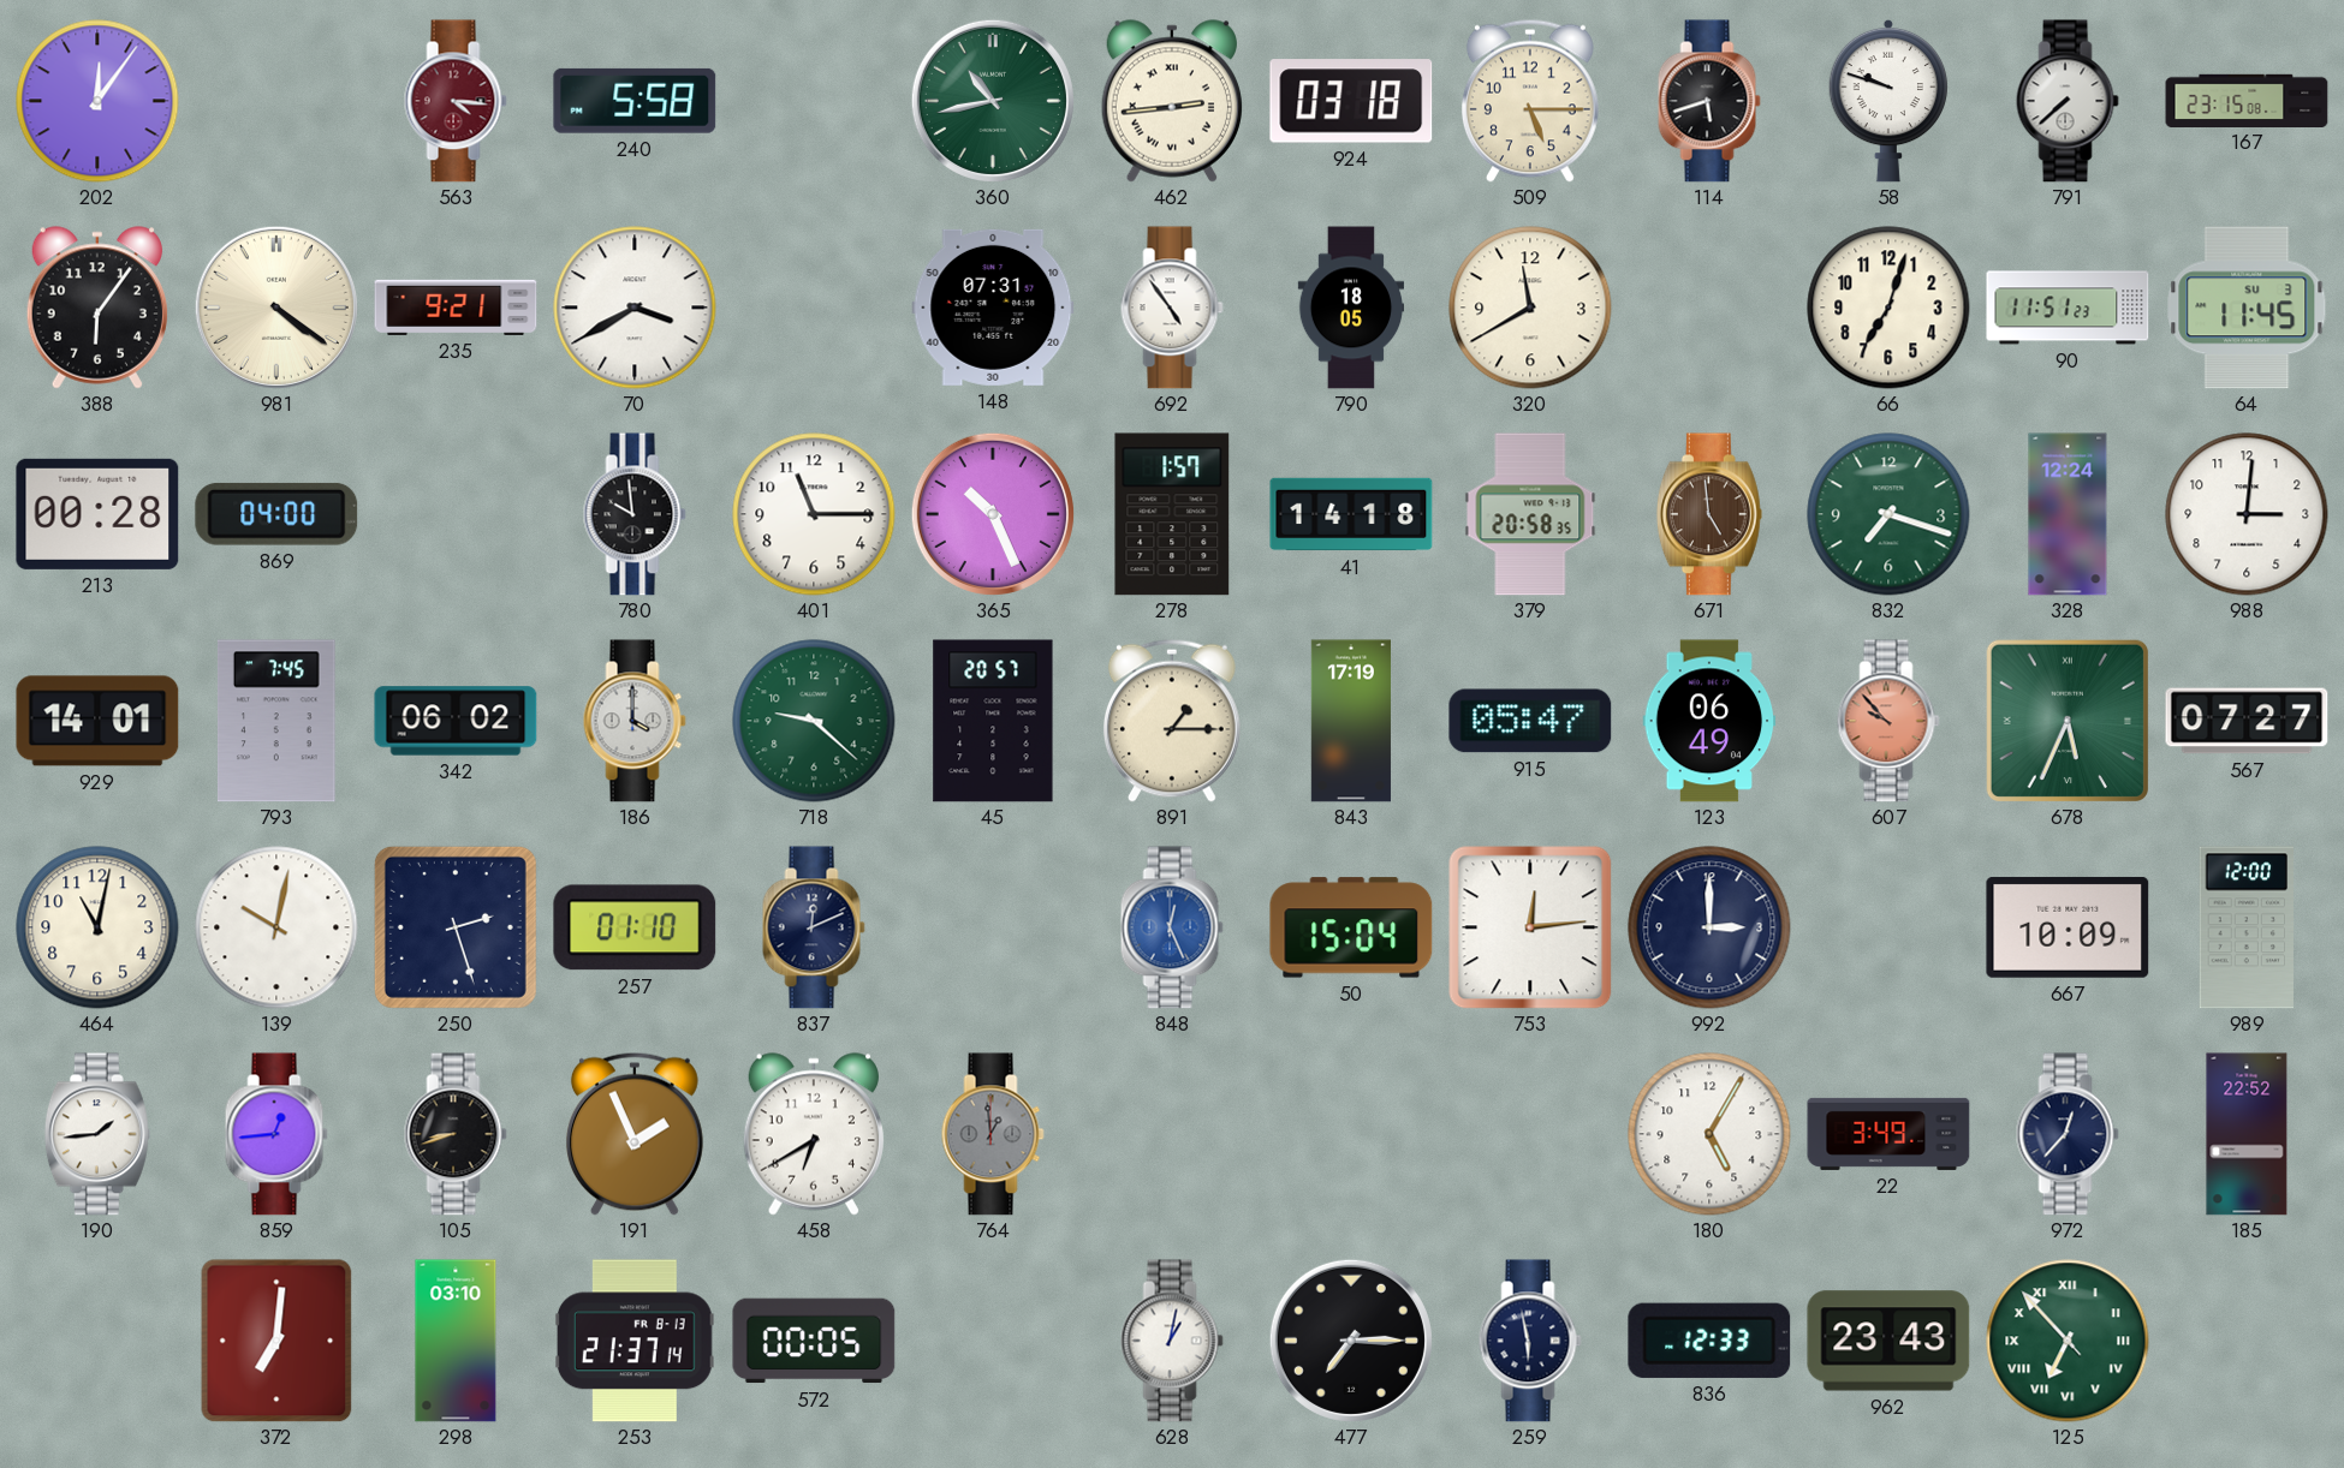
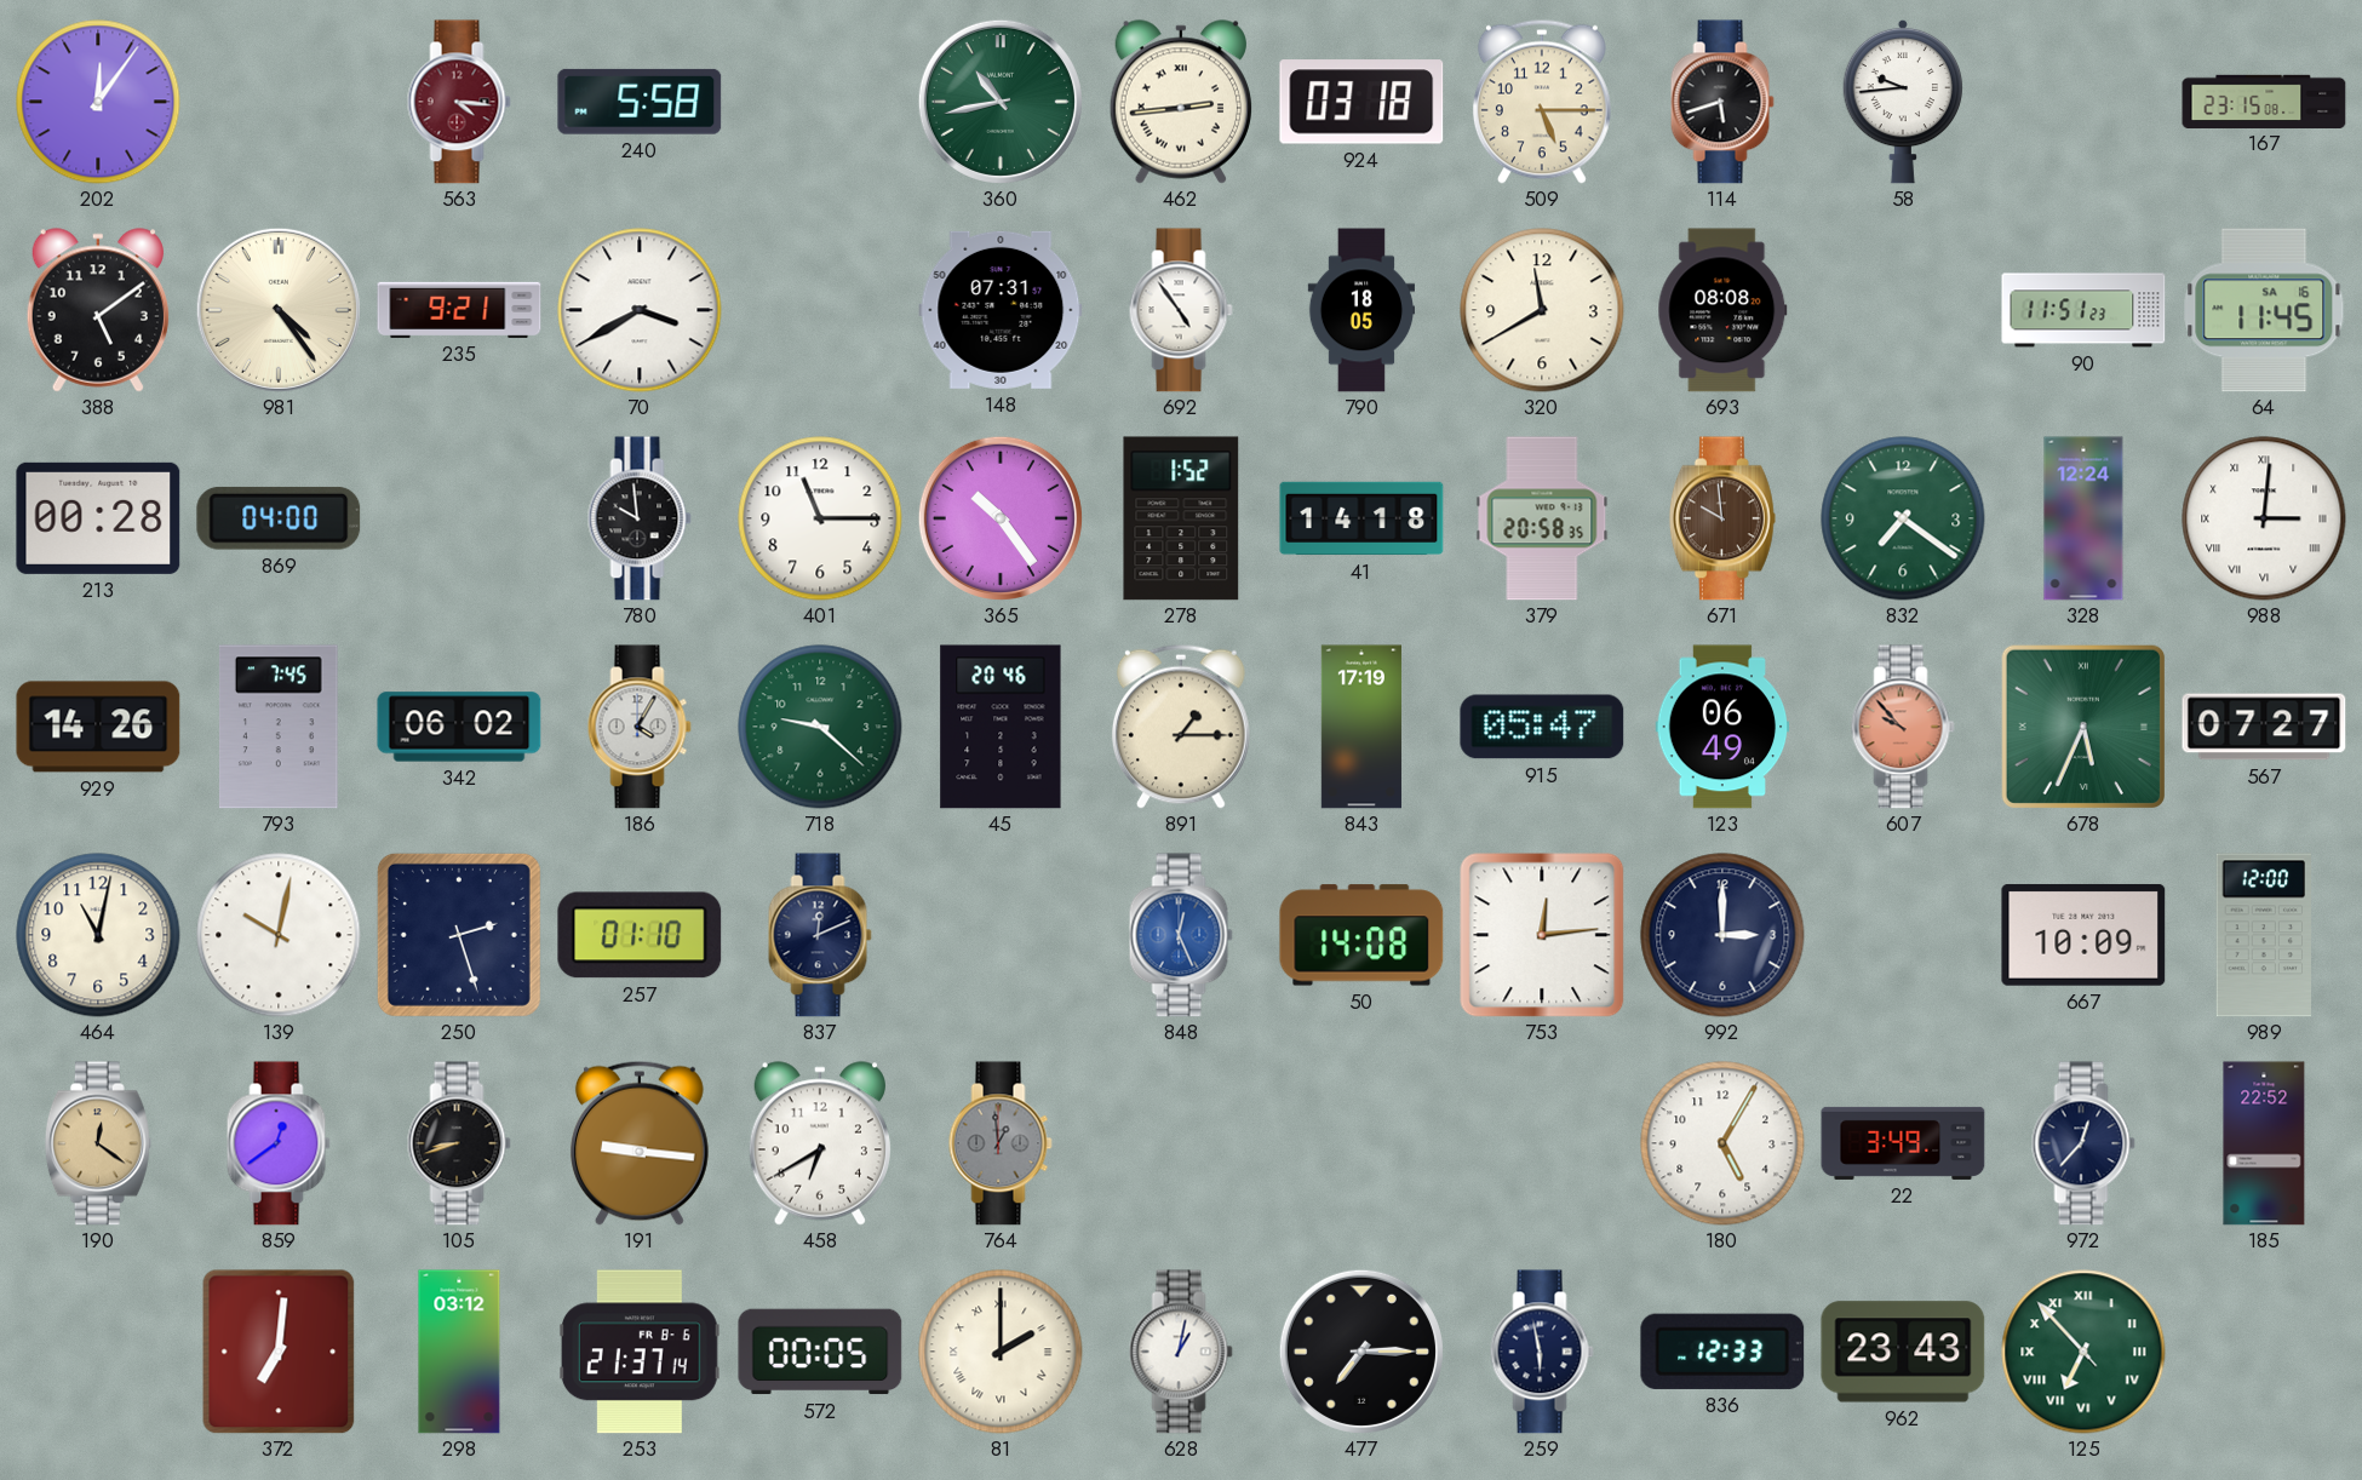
58: 9:48 -> 9:44
791: 7:38 -> none
388: 6:06 -> 5:09
981: 4:21 -> 4:24
693: none -> 08:08
66: 7:03 -> none
64 date: SU 3 -> SA 16
365: 10:26 -> 10:24
278: 1:57 -> 1:52
671: 4:59 -> 9:59
832: 7:18 -> 7:21
988 numerals: Arabic -> Roman
929: 14:01 -> 14:26
186: 4:00 -> 4:05
45: 20:57 -> 20:46
50: 15:04 -> 14:08
190: 1:44 -> 12:21
190 dial: white -> champagne
859: 12:44 -> 12:39
191: 1:56 -> 9:16
298: 03:10 -> 03:12
253 date: FR 8-13 -> FR 8-6
81: none -> 2:00
